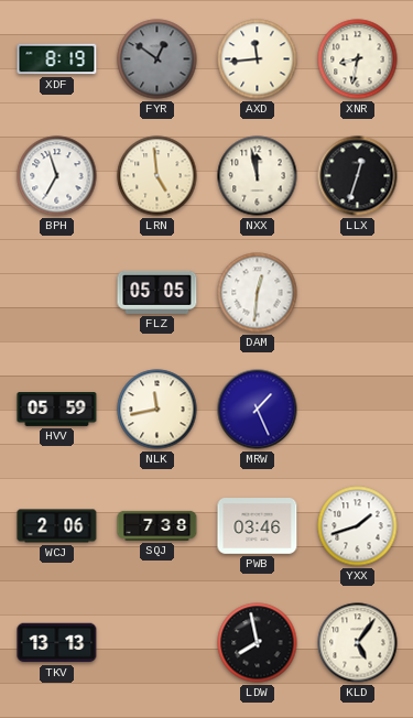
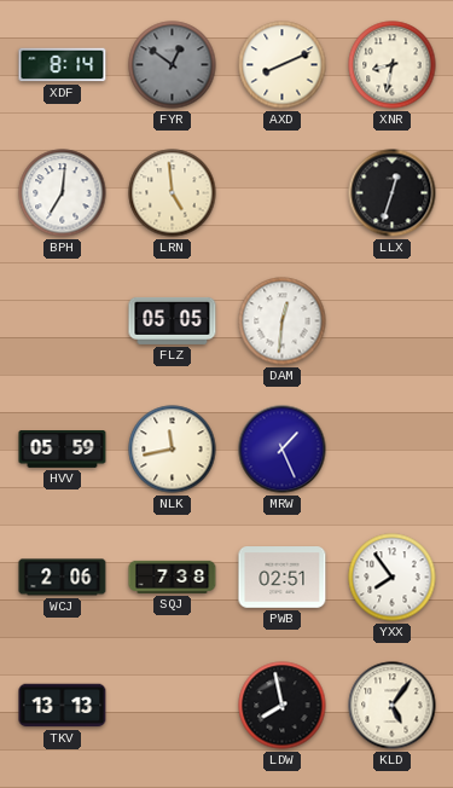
XDF: 8:19 -> 8:14
AXD: 11:44 -> 8:11
BPH: 6:57 -> 7:01
NXX: 11:58 -> none
PWB: 03:46 -> 02:51
YXX: 1:42 -> 7:54
